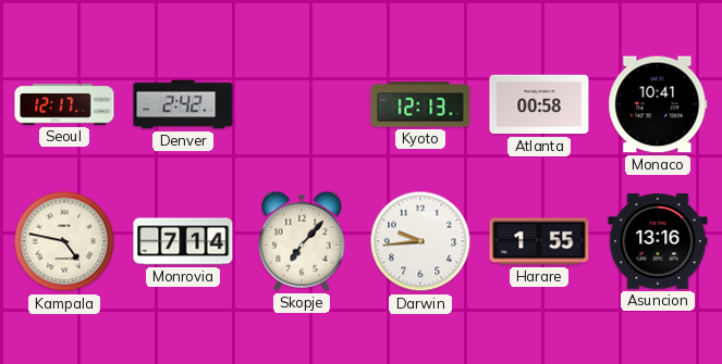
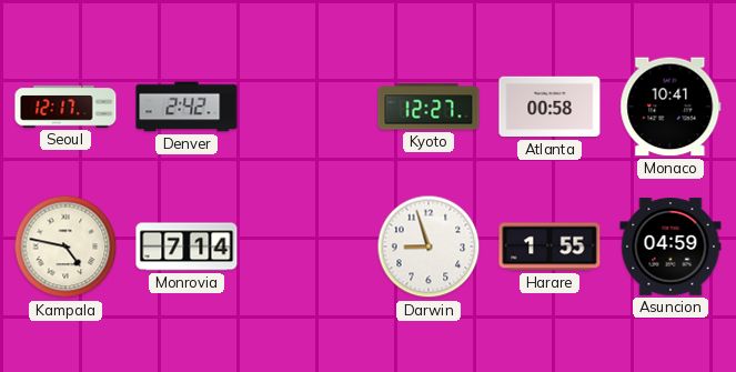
Kyoto: 12:13 -> 12:27
Skopje: 7:07 -> none
Darwin: 9:44 -> 8:57
Asuncion: 13:16 -> 04:59
